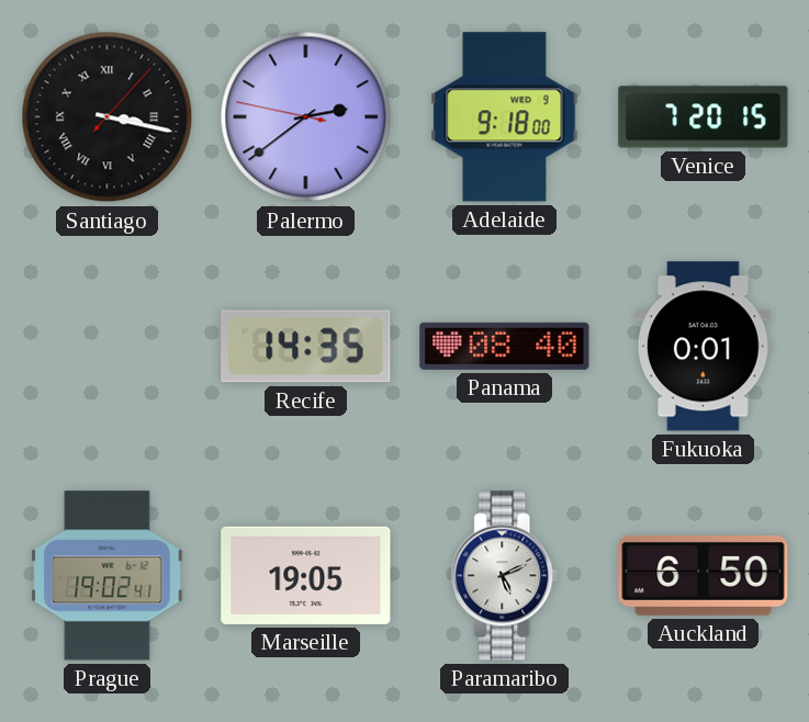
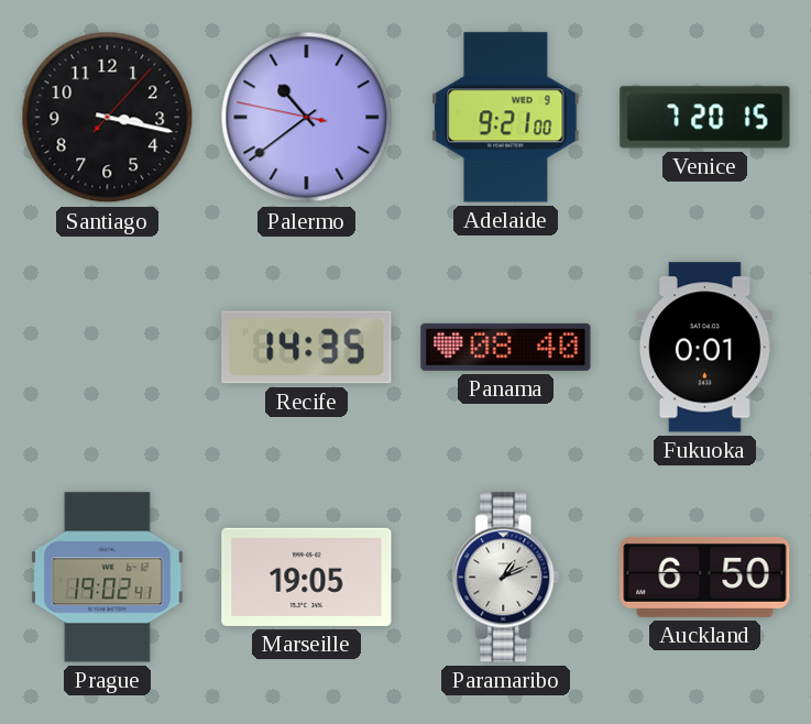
Santiago numerals: Roman -> Arabic
Palermo: 2:38 -> 10:38
Adelaide: 9:18 -> 9:21
Paramaribo: 5:11 -> 1:11
